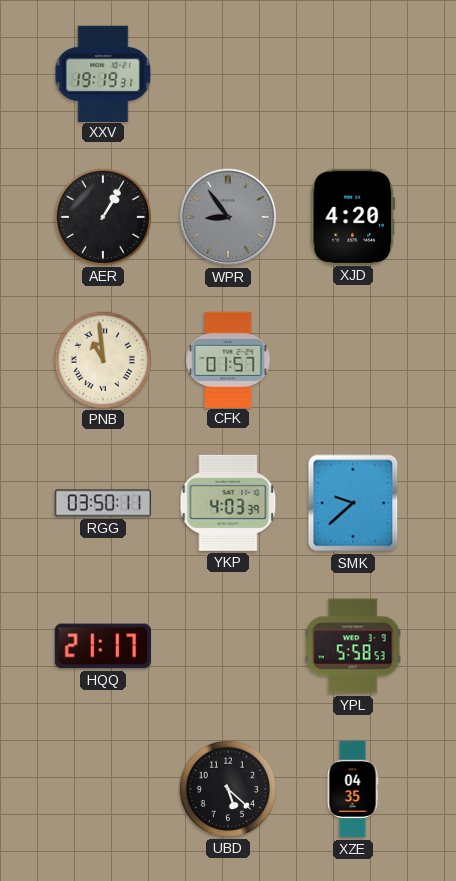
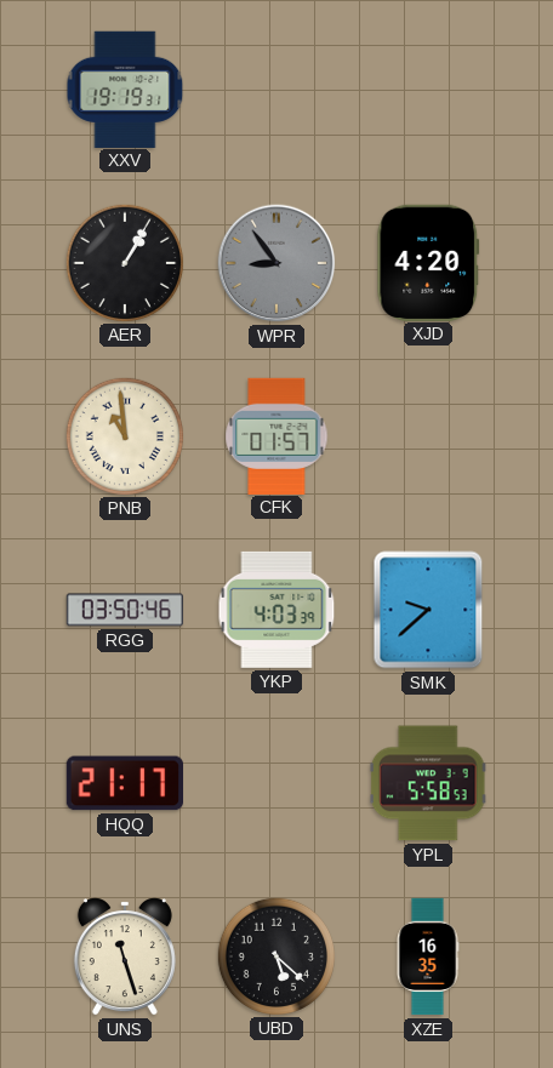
RGG: 03:50:11 -> 03:50:46
UNS: none -> 11:27
XZE: 04:35 -> 16:35
